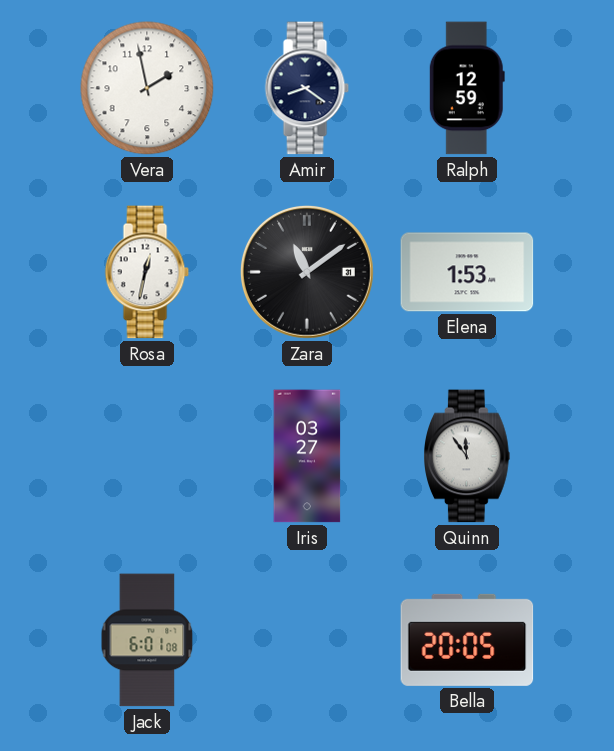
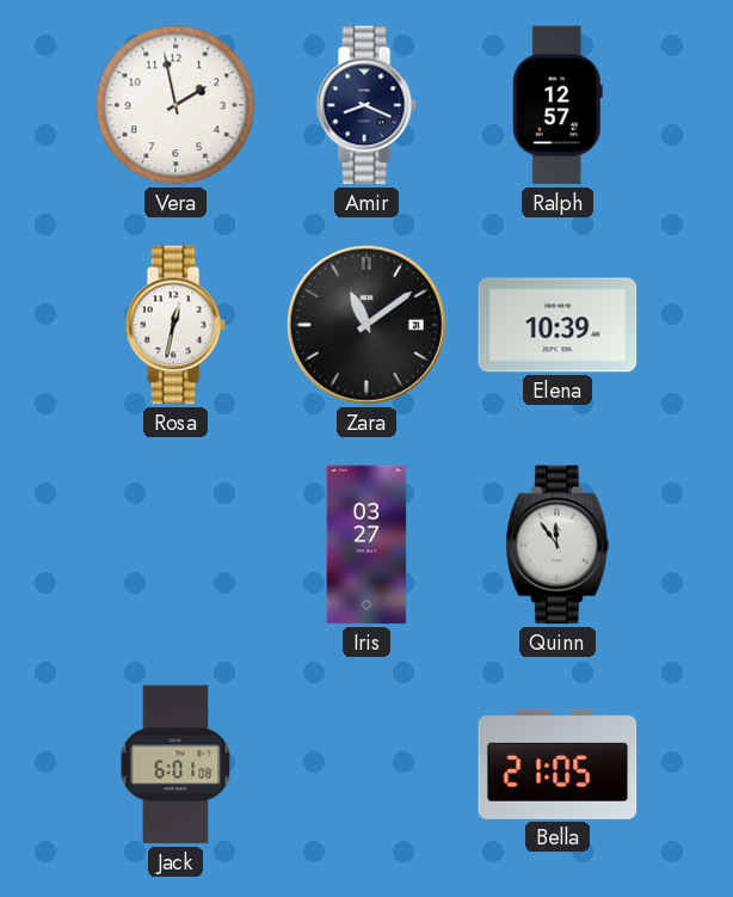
Amir: 8:21 -> 8:19
Ralph: 12:59 -> 12:57
Elena: 1:53 -> 10:39
Bella: 20:05 -> 21:05
